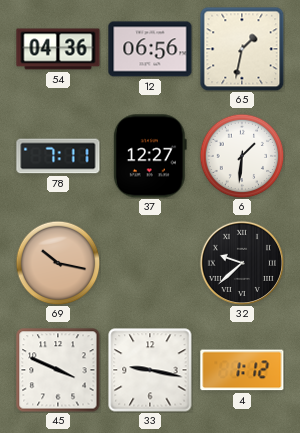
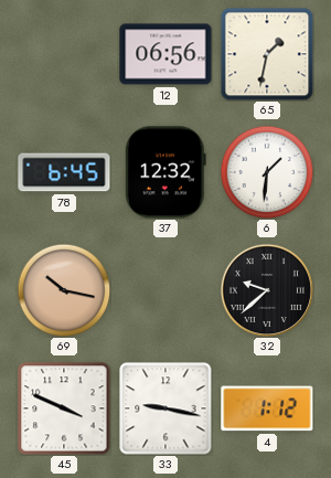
54: 04:36 -> none
78: 7:11 -> 6:45
37: 12:27 -> 12:32
